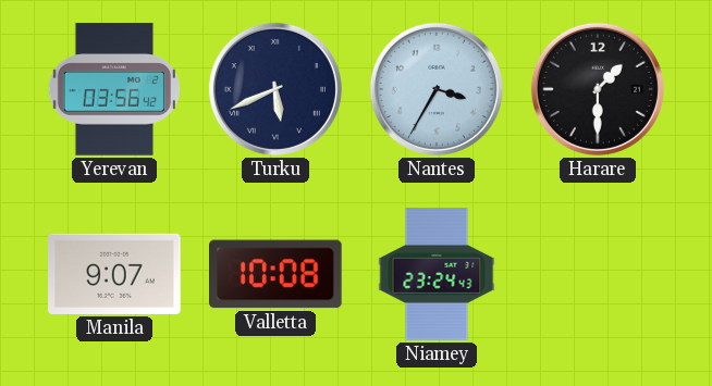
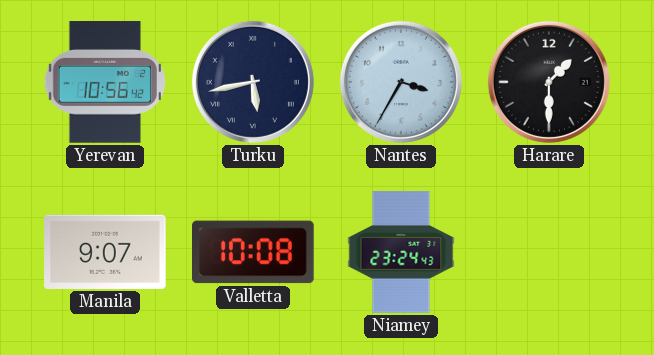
Yerevan: 03:56 -> 10:56
Turku: 5:41 -> 5:43
